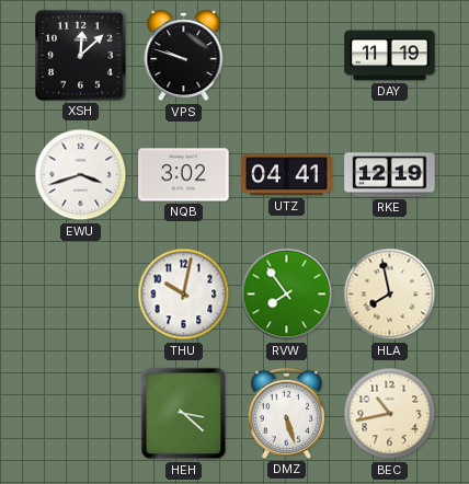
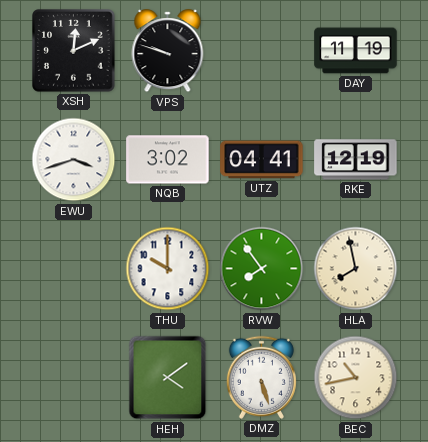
XSH: 12:08 -> 12:11
THU: 10:02 -> 10:00
HEH: 3:22 -> 4:09
